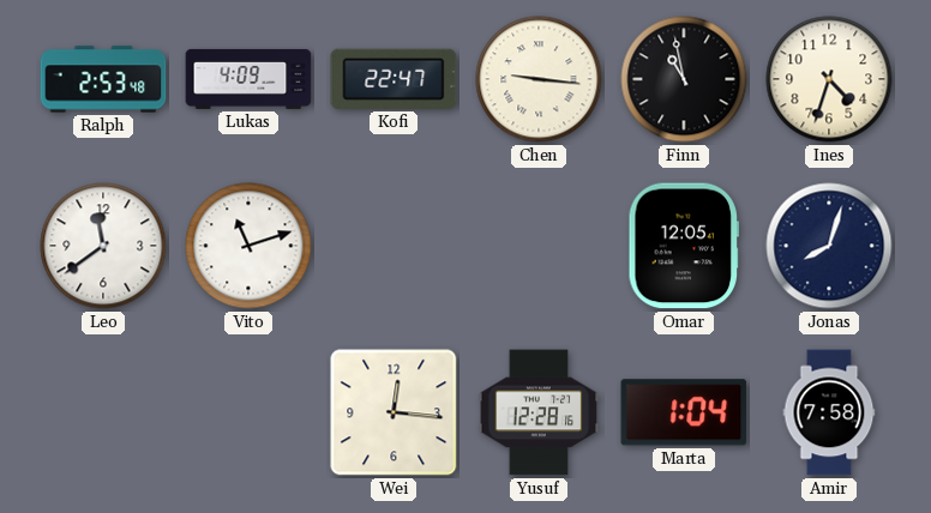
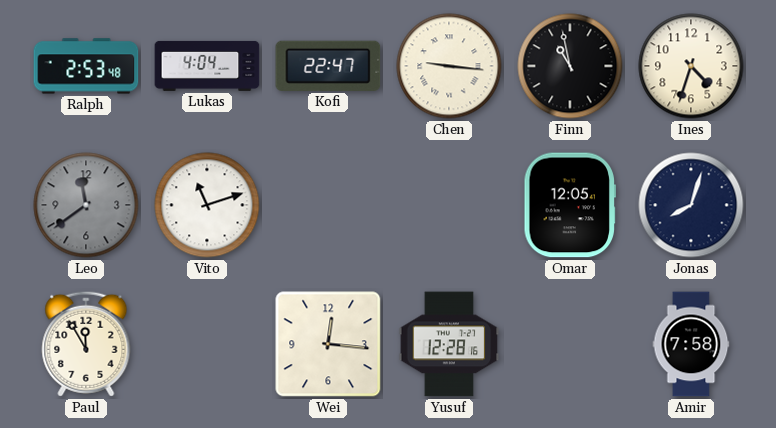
Lukas: 4:09 -> 4:04
Leo dial: white -> grey
Paul: none -> 11:55
Marta: 1:04 -> none
